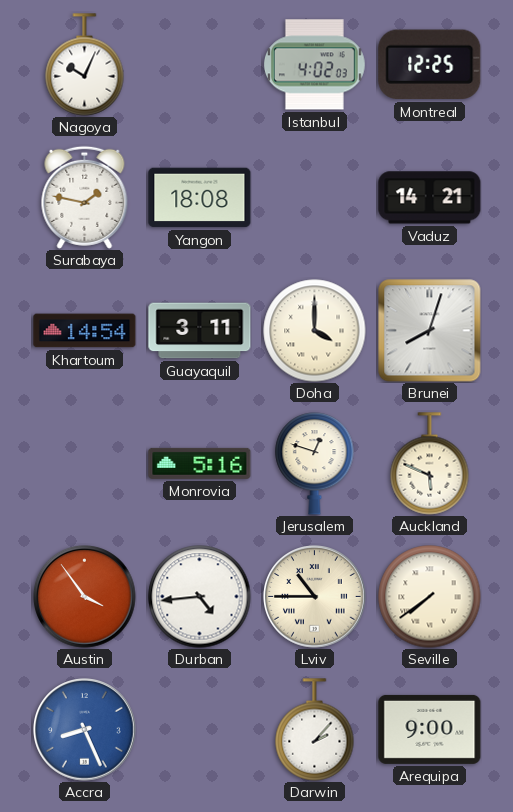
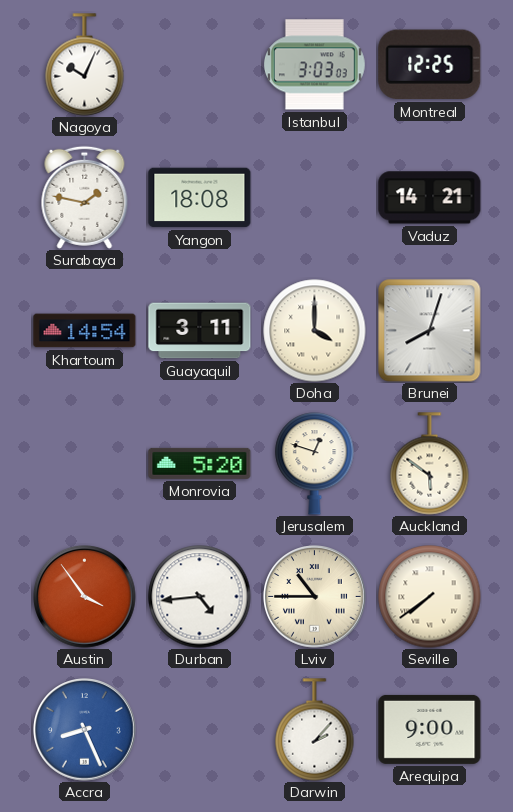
Istanbul: 4:02 -> 3:03
Monrovia: 5:16 -> 5:20
Auckland: 5:49 -> 5:51
